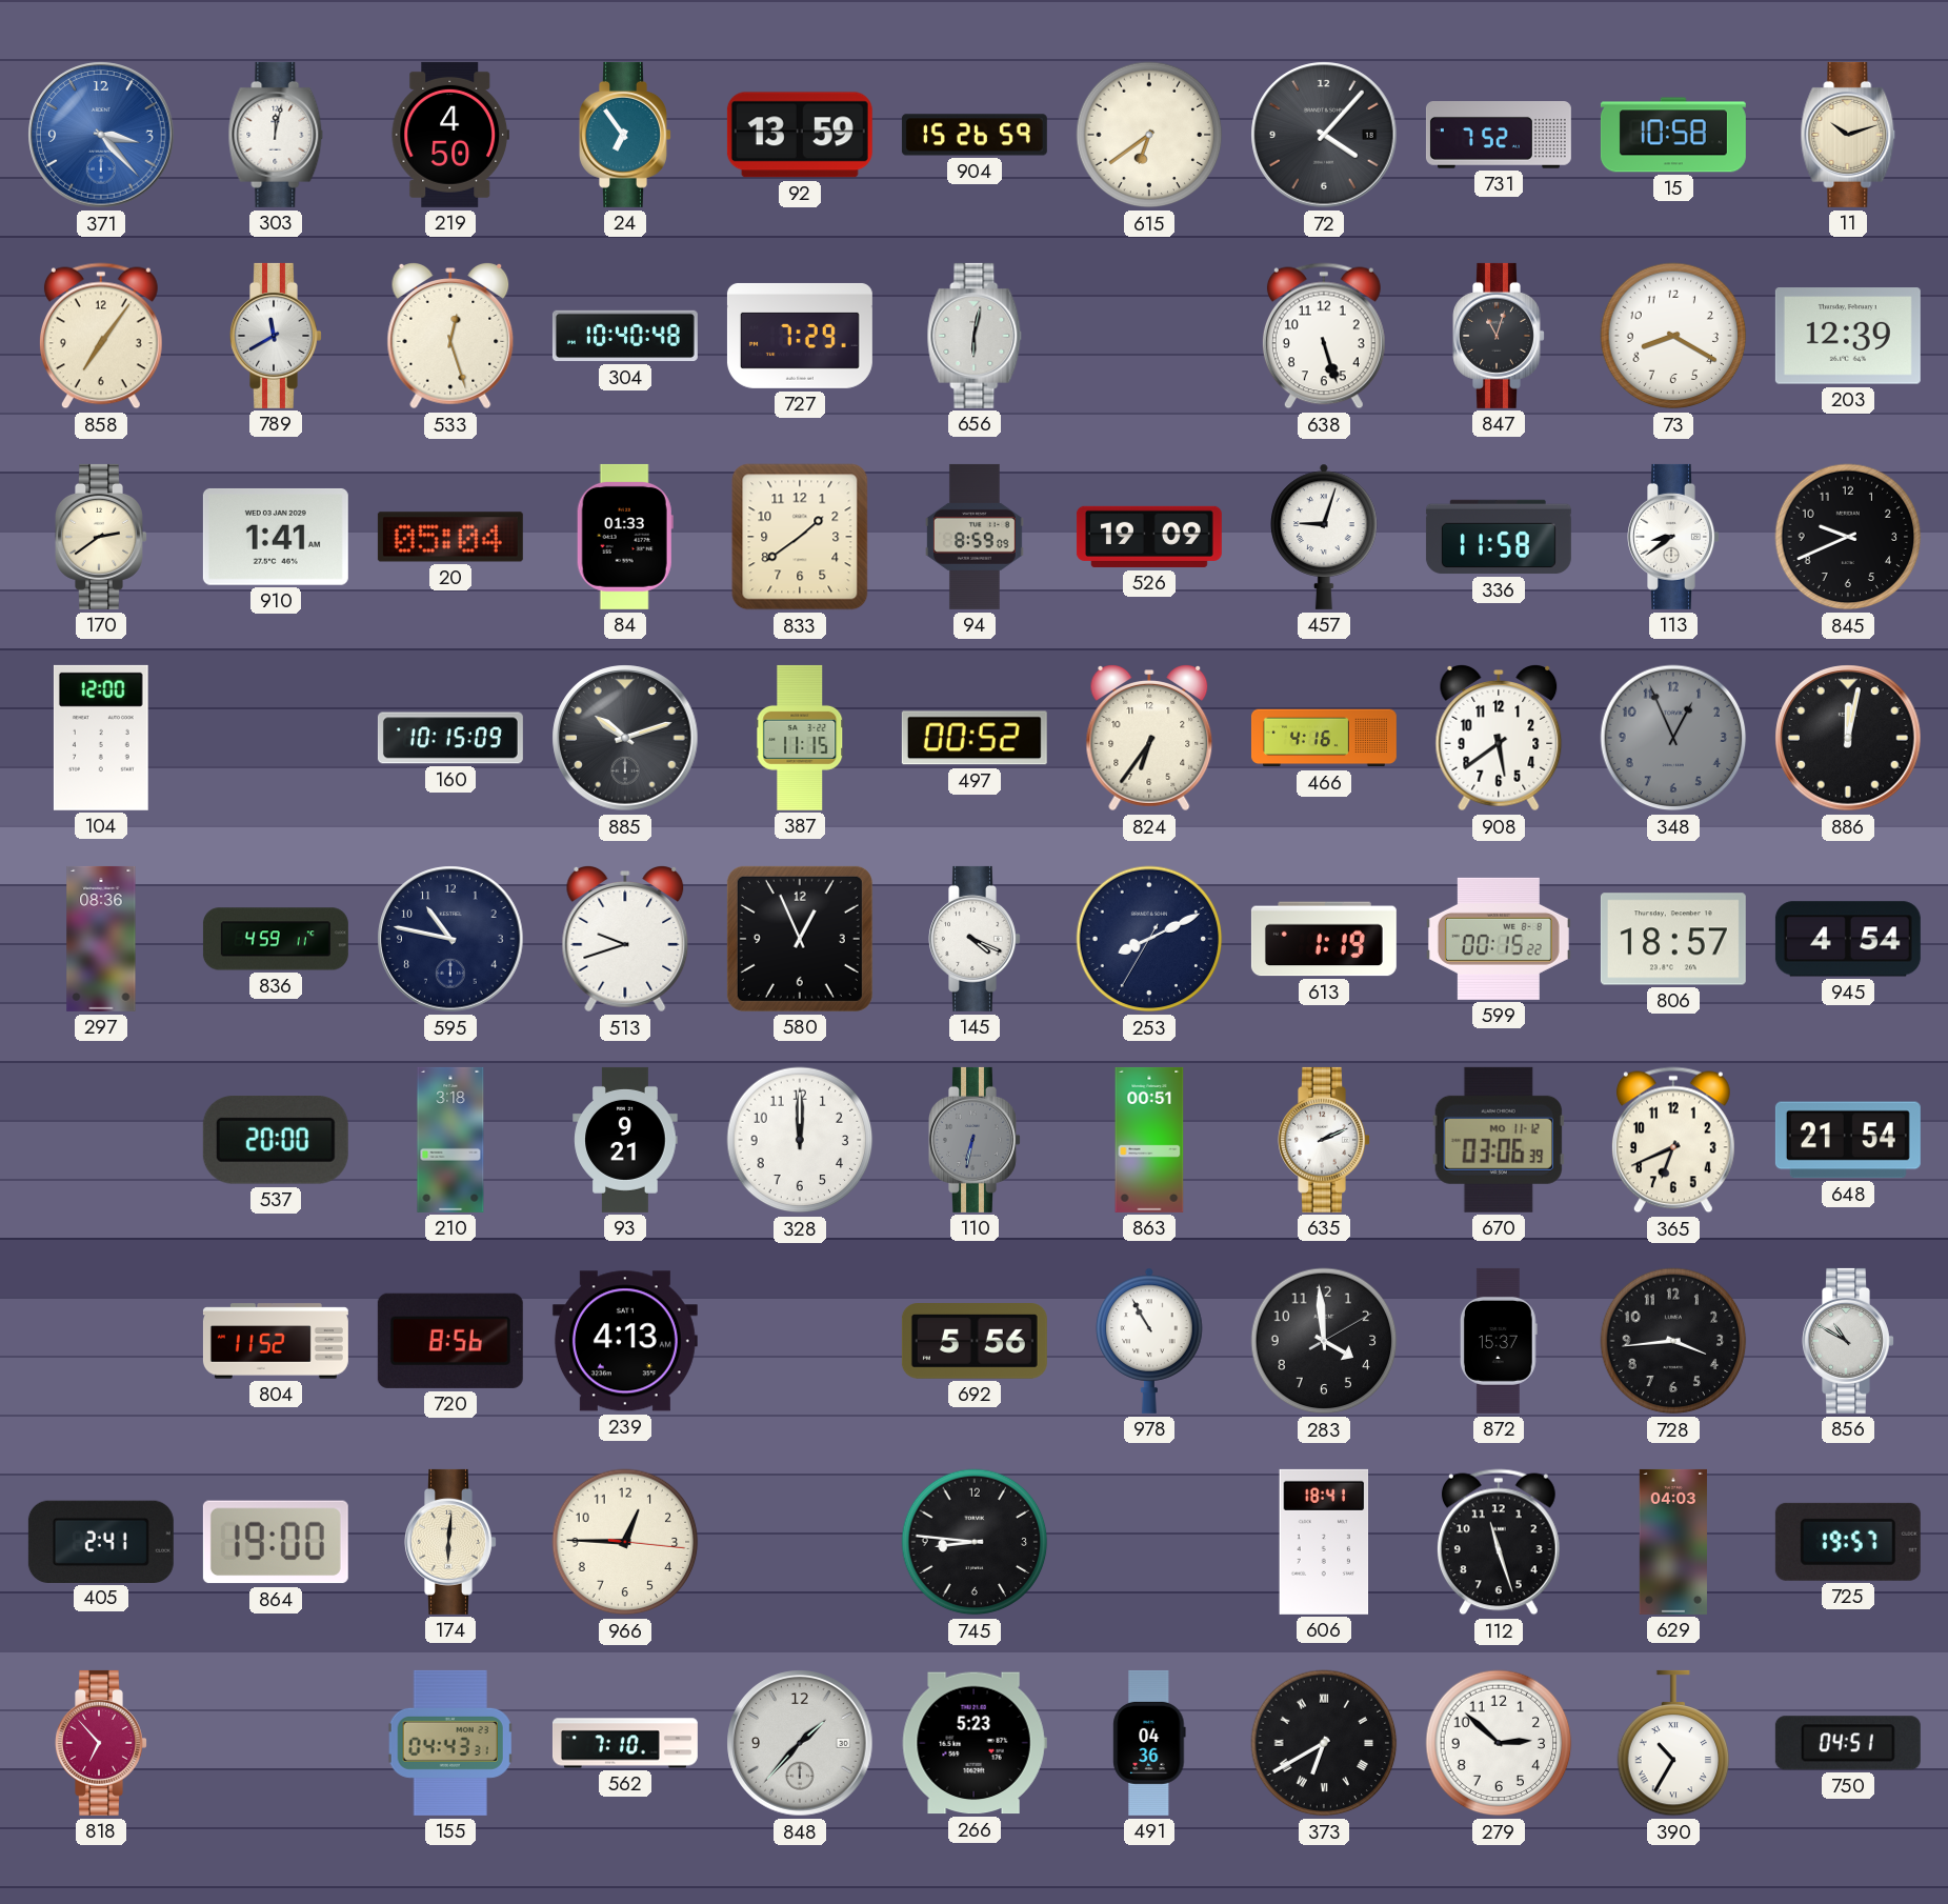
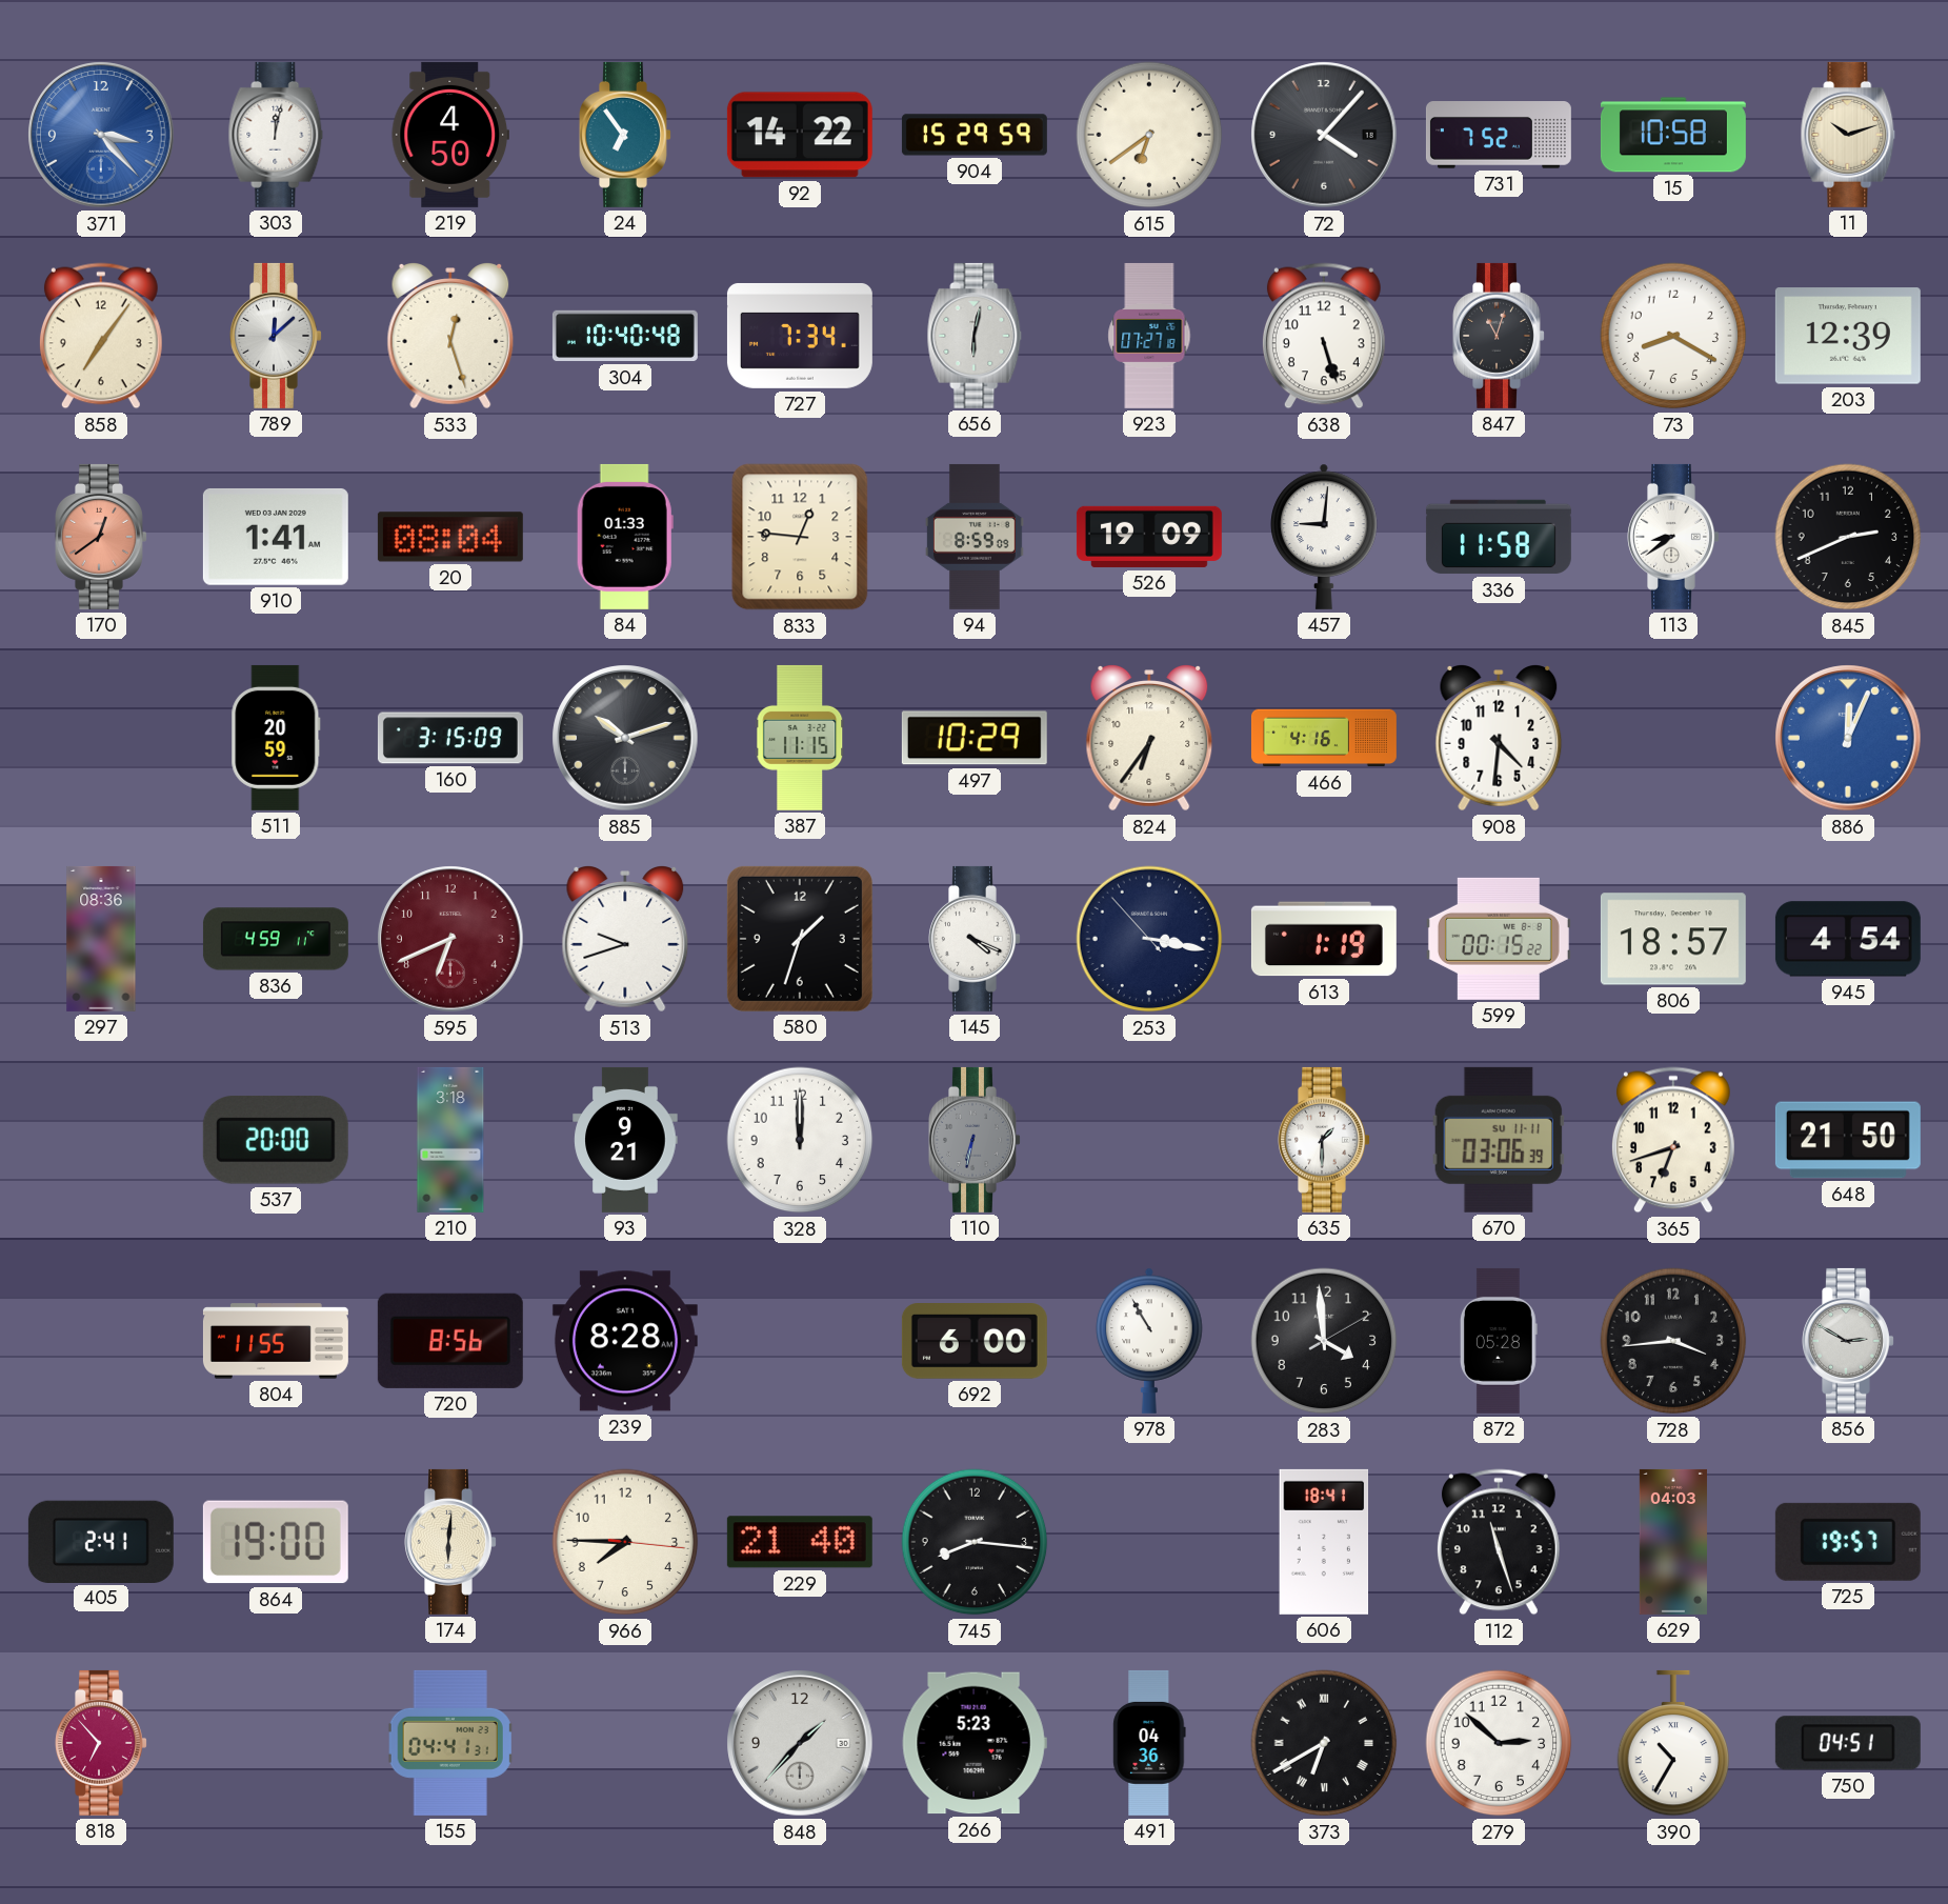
92: 13:59 -> 14:22
904: 15:26 -> 15:29
789: 11:40 -> 12:08
727: 7:29 -> 7:34
923: none -> 07:27
170: 2:39 -> 12:39
170 dial: cream -> salmon
20: 05:04 -> 08:04
833: 1:39 -> 12:46
457: 9:03 -> 9:01
845: 9:41 -> 2:41
104: 12:00 -> none
511: none -> 20:59
160: 10:15 -> 3:15
497: 00:52 -> 10:29
908: 5:39 -> 4:31
348: 12:56 -> none
886: 12:02 -> 12:04
886 dial: black -> blue
595: 10:47 -> 6:41
595 dial: navy -> burgundy
580: 12:56 -> 1:33
253: 8:10 -> 3:16
863: 00:51 -> none
635: 2:11 -> 1:30
670 date: MO 11-12 -> SU 11-11
365: 6:41 -> 6:42
648: 21:54 -> 21:50
804: 11:52 -> 11:55
239: 4:13 -> 8:28
692: 5:56 -> 6:00
872: 15:37 -> 05:28
856: 10:50 -> 2:50
966: 12:45 -> 7:45
229: none -> 21:40
745: 8:46 -> 8:16
155: 04:43 -> 04:41
562: 7:10 -> none
